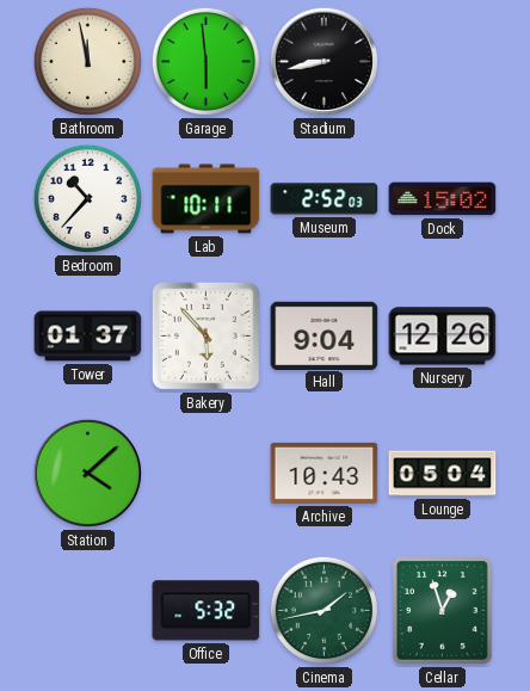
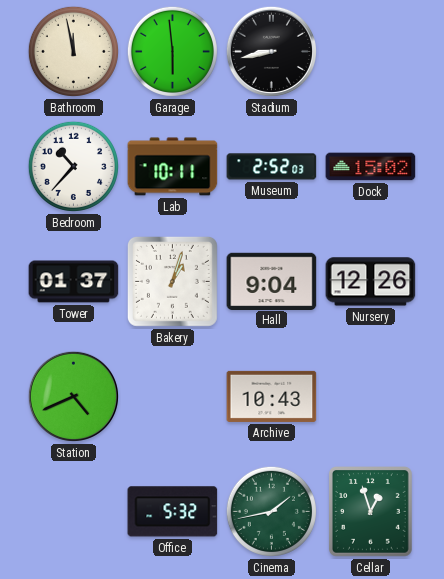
Bakery: 5:53 -> 1:03
Station: 4:08 -> 4:41
Lounge: 05:04 -> none
